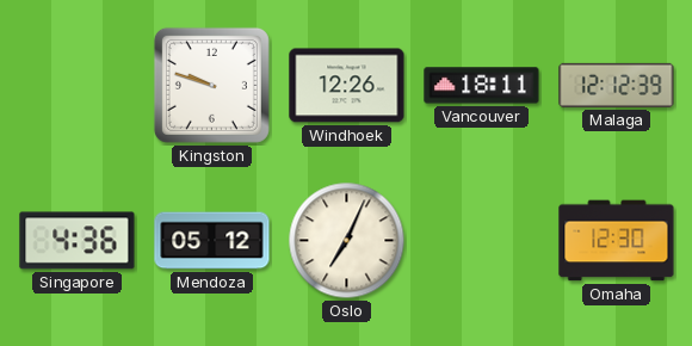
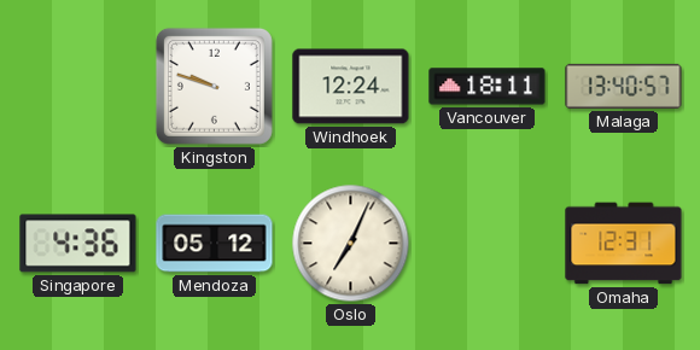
Windhoek: 12:26 -> 12:24
Malaga: 12:12 -> 13:40
Omaha: 12:30 -> 12:31
